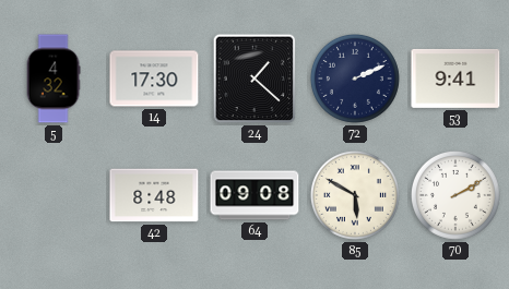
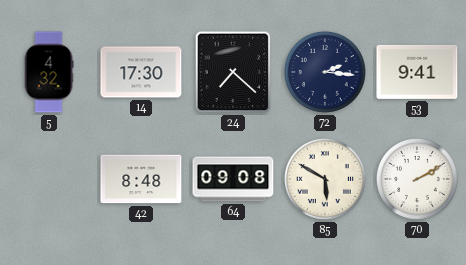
24: 1:22 -> 7:22
72: 2:11 -> 2:16
